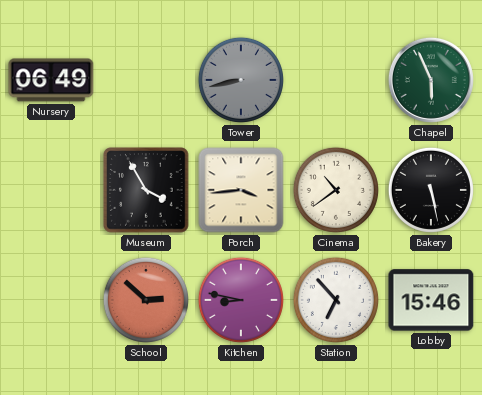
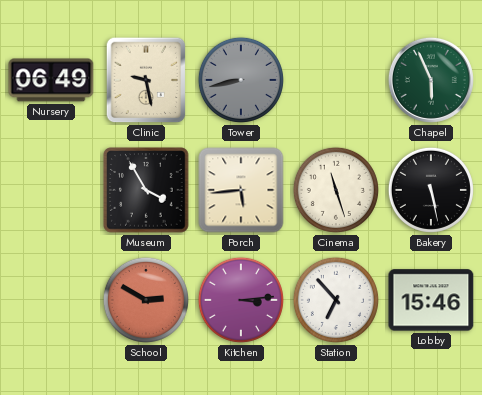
Clinic: none -> 9:28
Porch: 3:44 -> 5:44
Cinema: 10:39 -> 11:27
School: 2:52 -> 2:50
Kitchen: 8:47 -> 3:14
